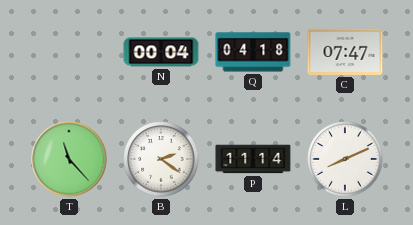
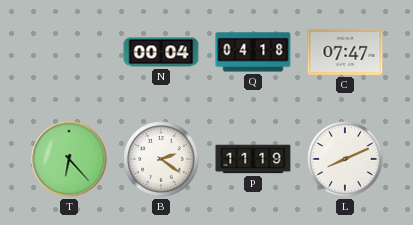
T: 11:23 -> 6:23
P: 11:14 -> 11:19
